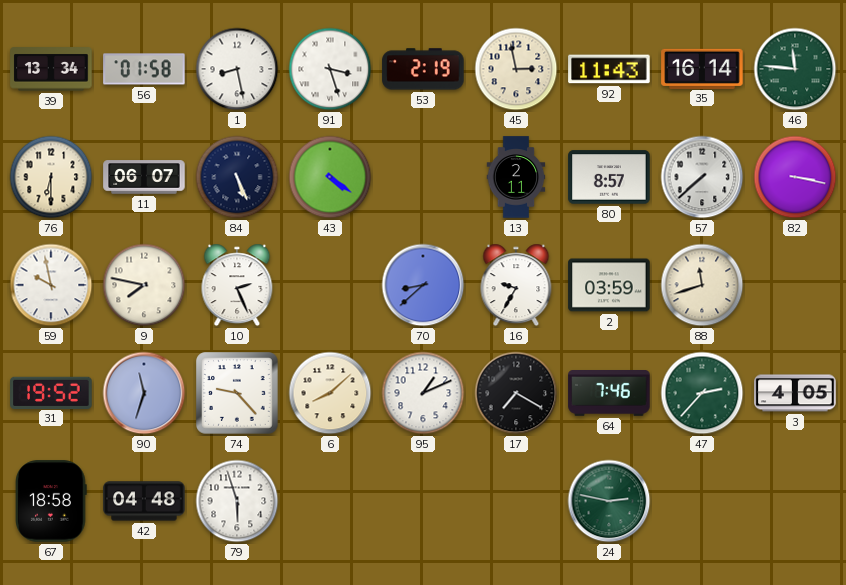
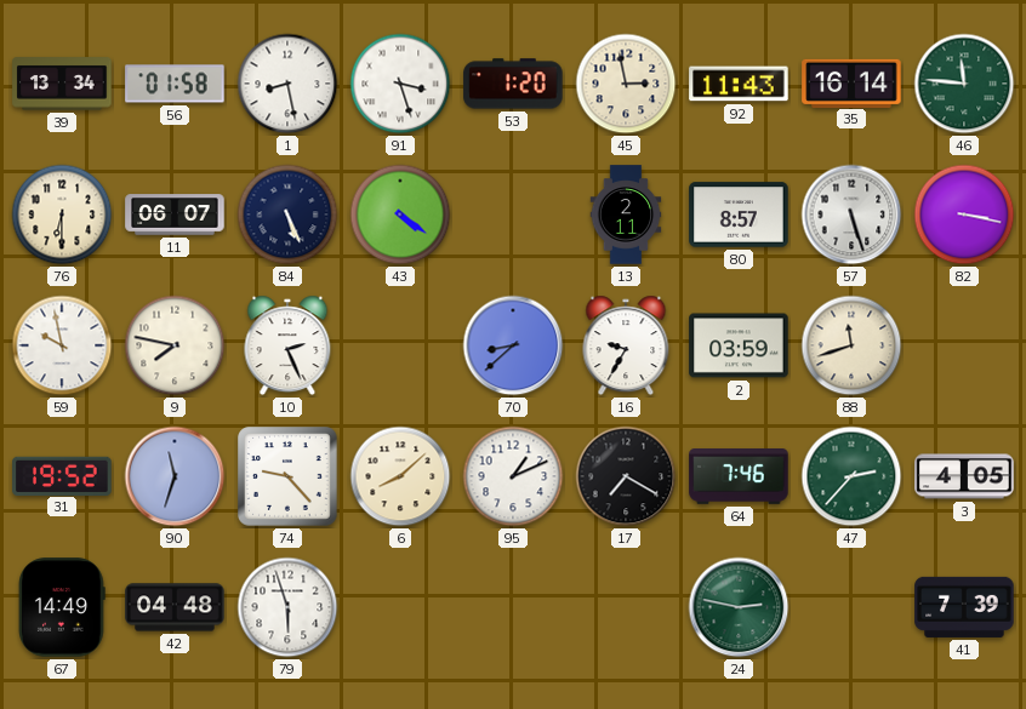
53: 2:19 -> 1:20
57: 7:38 -> 5:27
67: 18:58 -> 14:49
41: none -> 7:39
